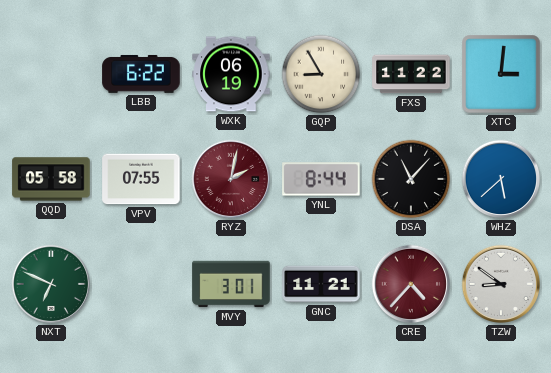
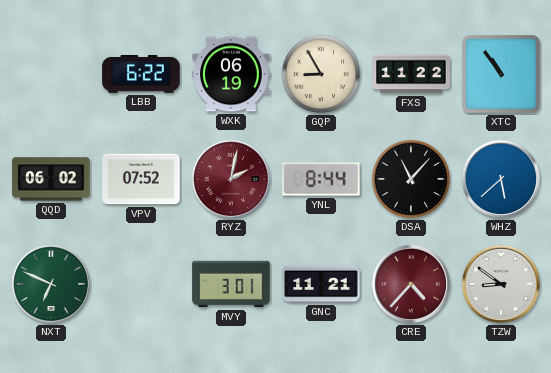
XTC: 3:01 -> 10:54
QQD: 05:58 -> 06:02
VPV: 07:55 -> 07:52
